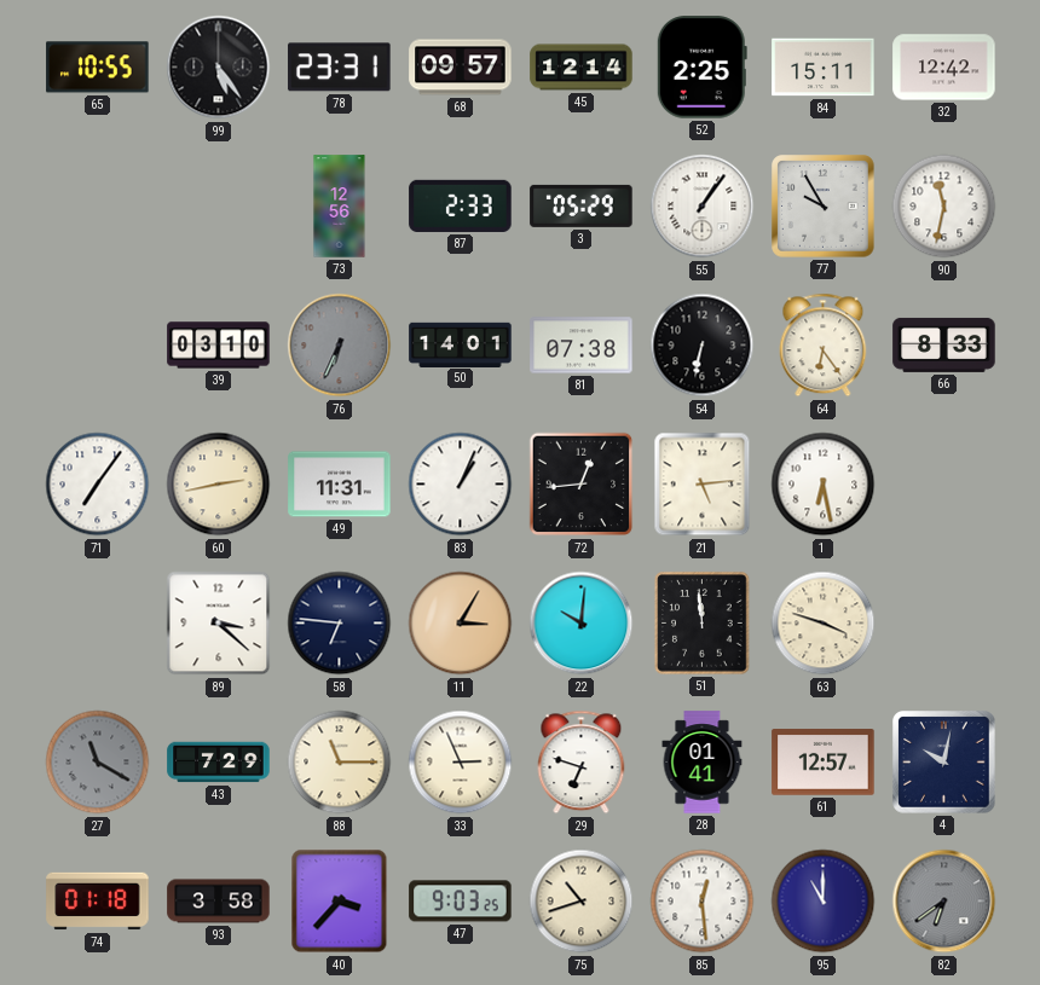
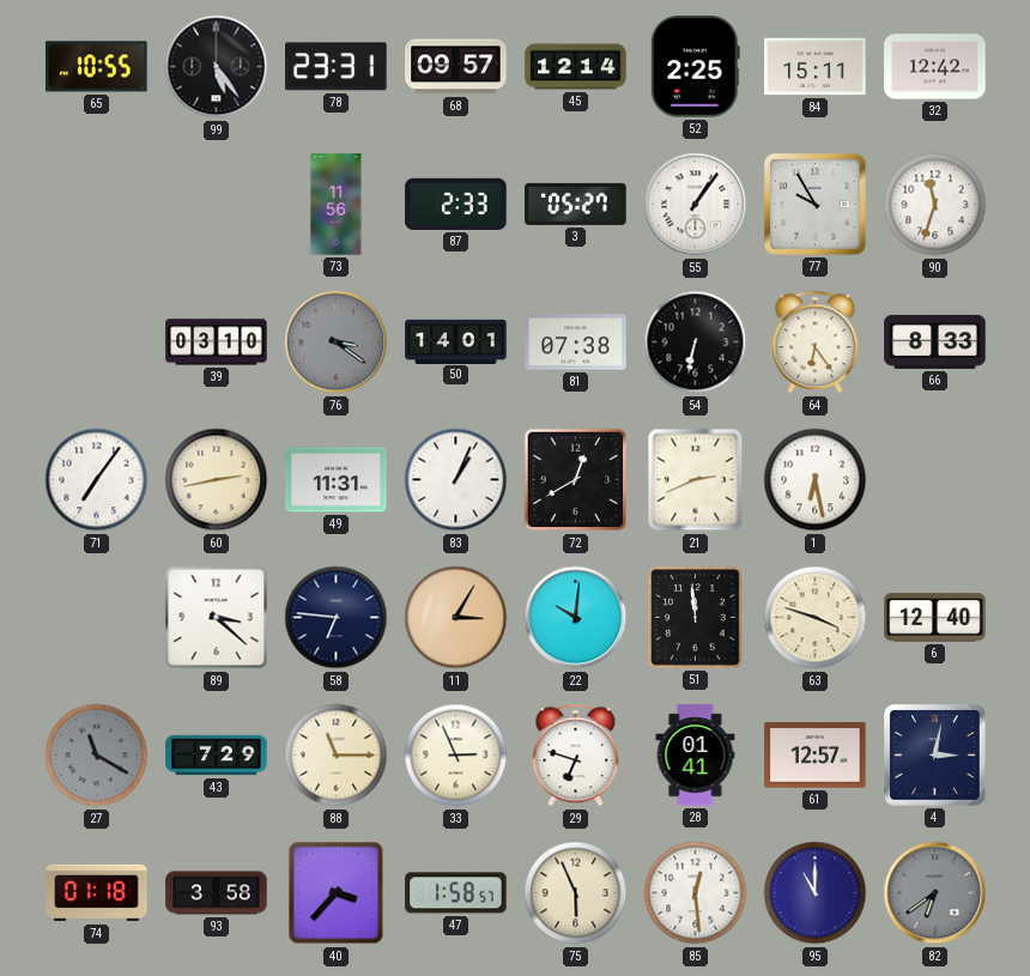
73: 12:56 -> 11:56
3: 05:29 -> 05:27
90: 11:32 -> 11:33
76: 6:34 -> 3:21
72: 12:44 -> 12:40
21: 5:14 -> 2:41
6: none -> 12:40
4: 10:02 -> 3:02
47: 9:03 -> 1:58
75: 10:42 -> 5:56
